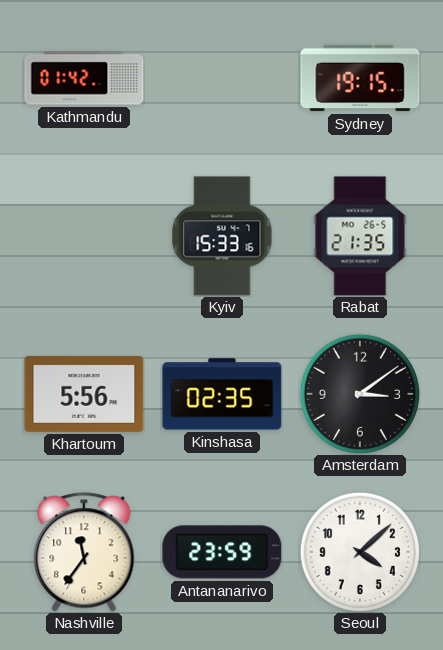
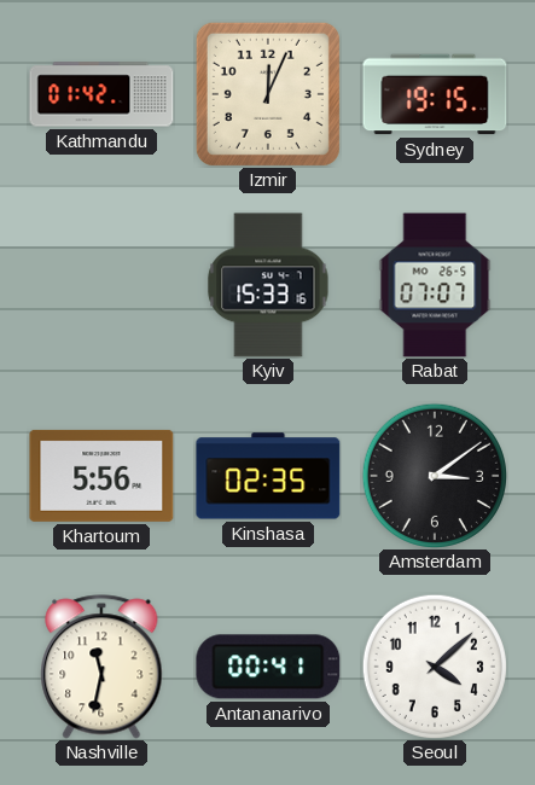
Izmir: none -> 12:04
Rabat: 21:35 -> 07:07
Nashville: 11:36 -> 11:32
Antananarivo: 23:59 -> 00:41
